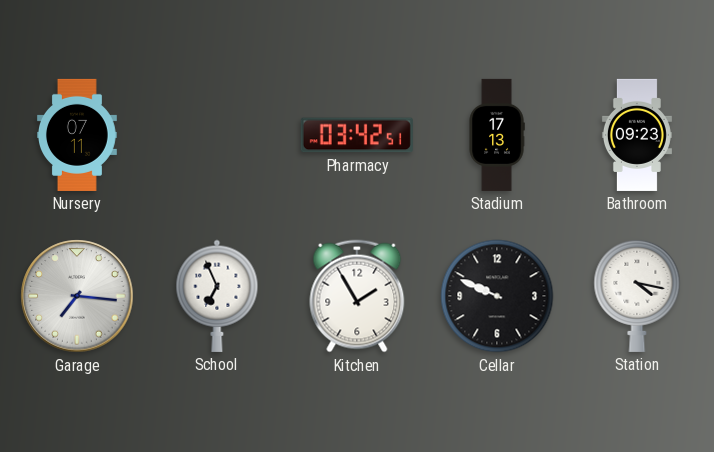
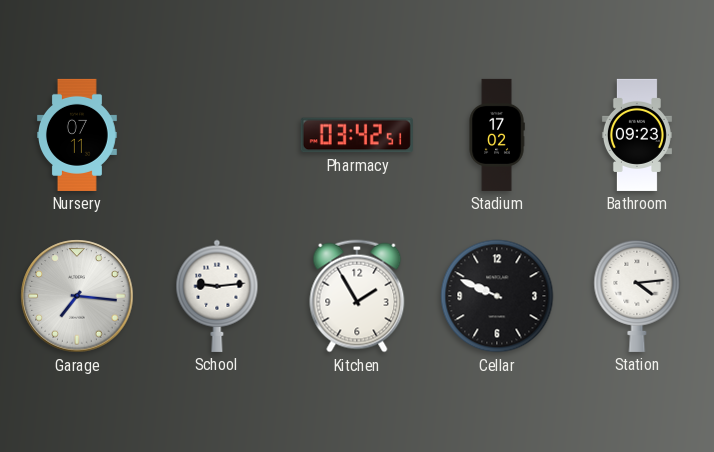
Stadium: 17:13 -> 17:02
School: 6:56 -> 9:14
Station: 4:17 -> 4:14
